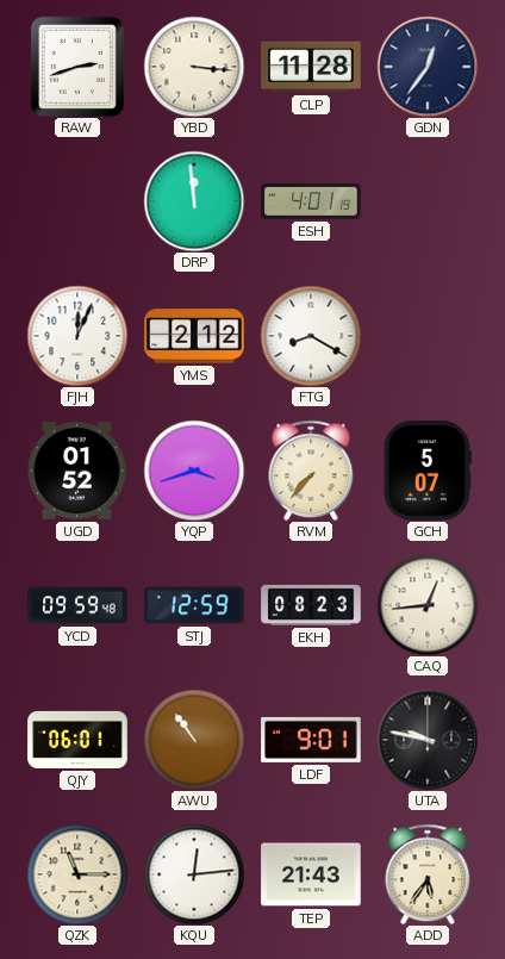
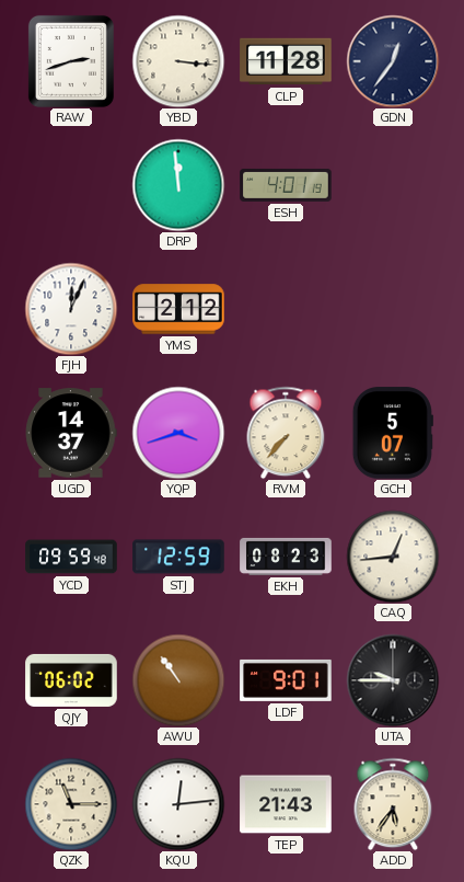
FTG: 8:20 -> none
UGD: 01:52 -> 14:37
QJY: 06:01 -> 06:02
UTA: 9:47 -> 9:45
